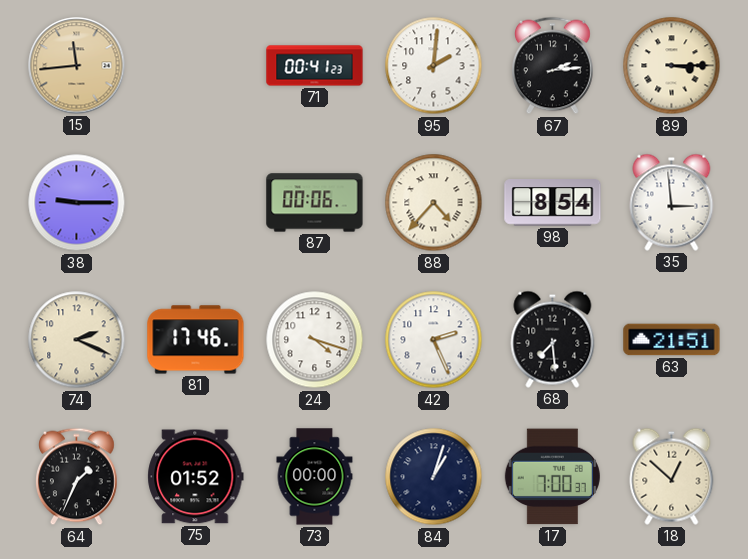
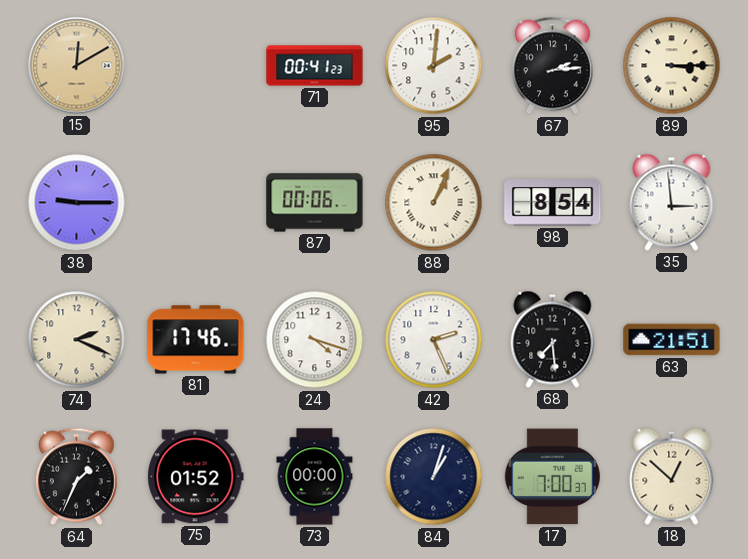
15: 11:44 -> 12:10
88: 4:37 -> 1:04
